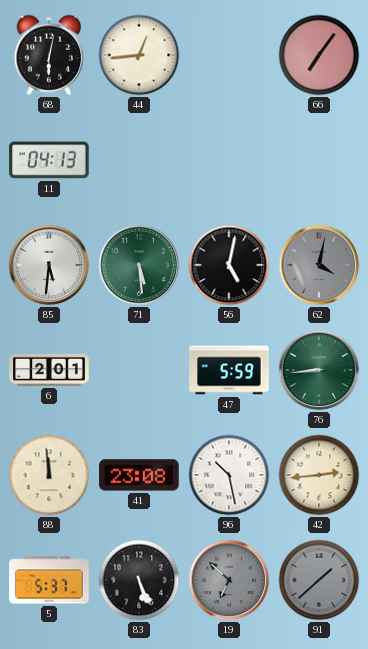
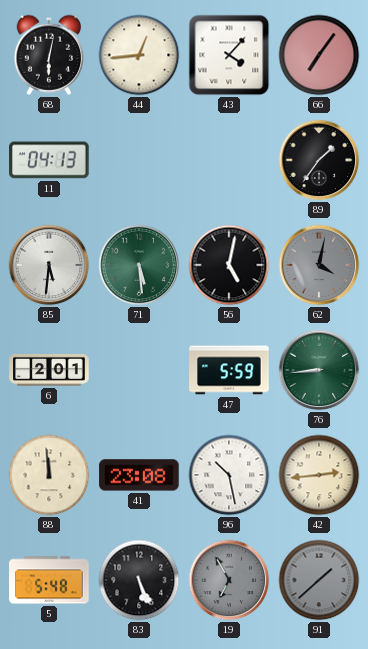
43: none -> 4:07
89: none -> 1:36
5: 5:37 -> 5:48
19: 6:52 -> 6:55
